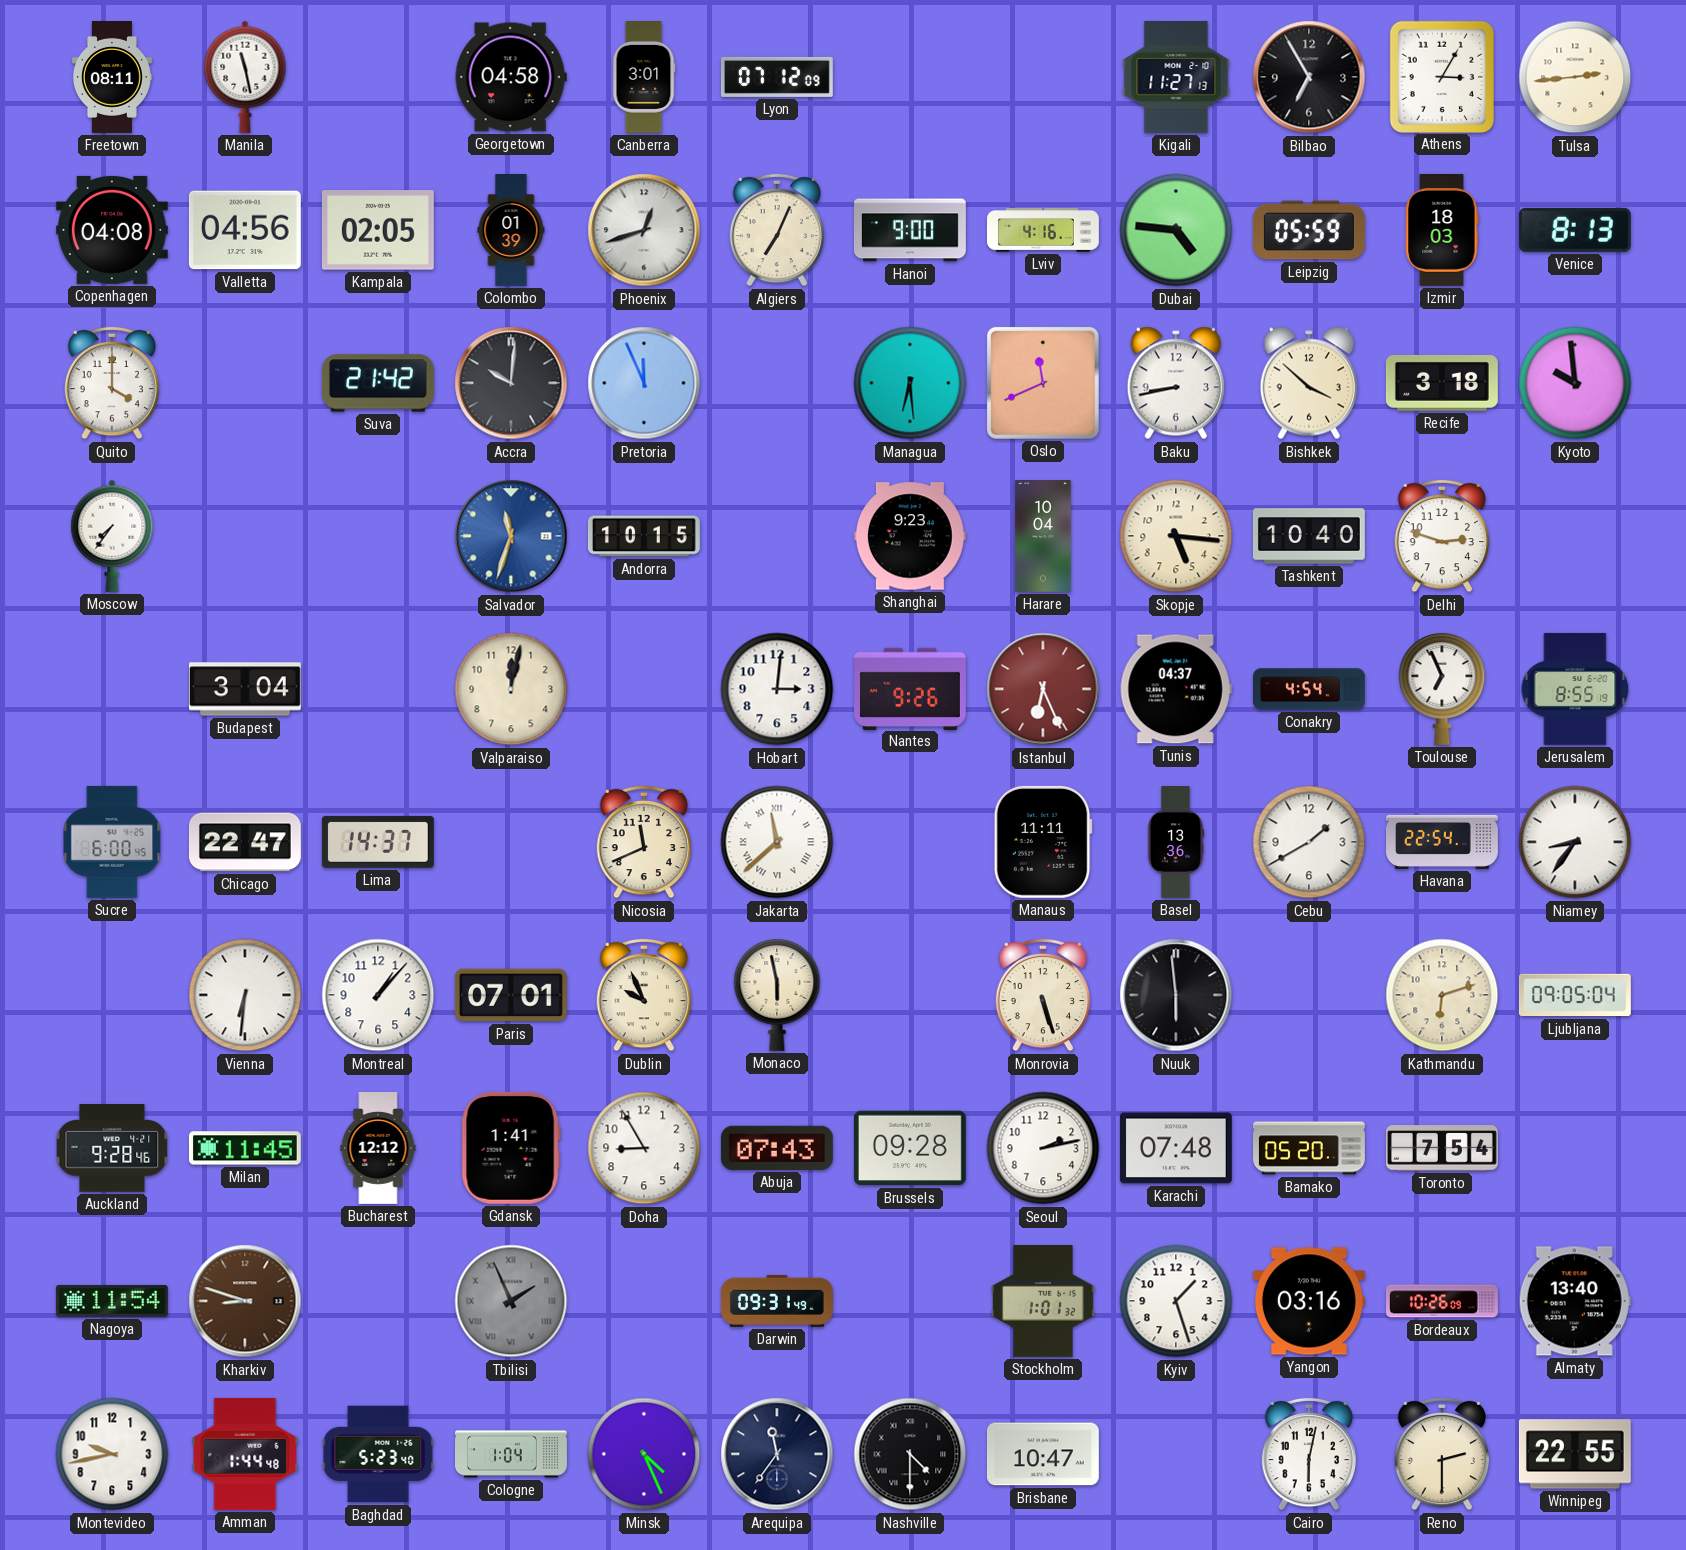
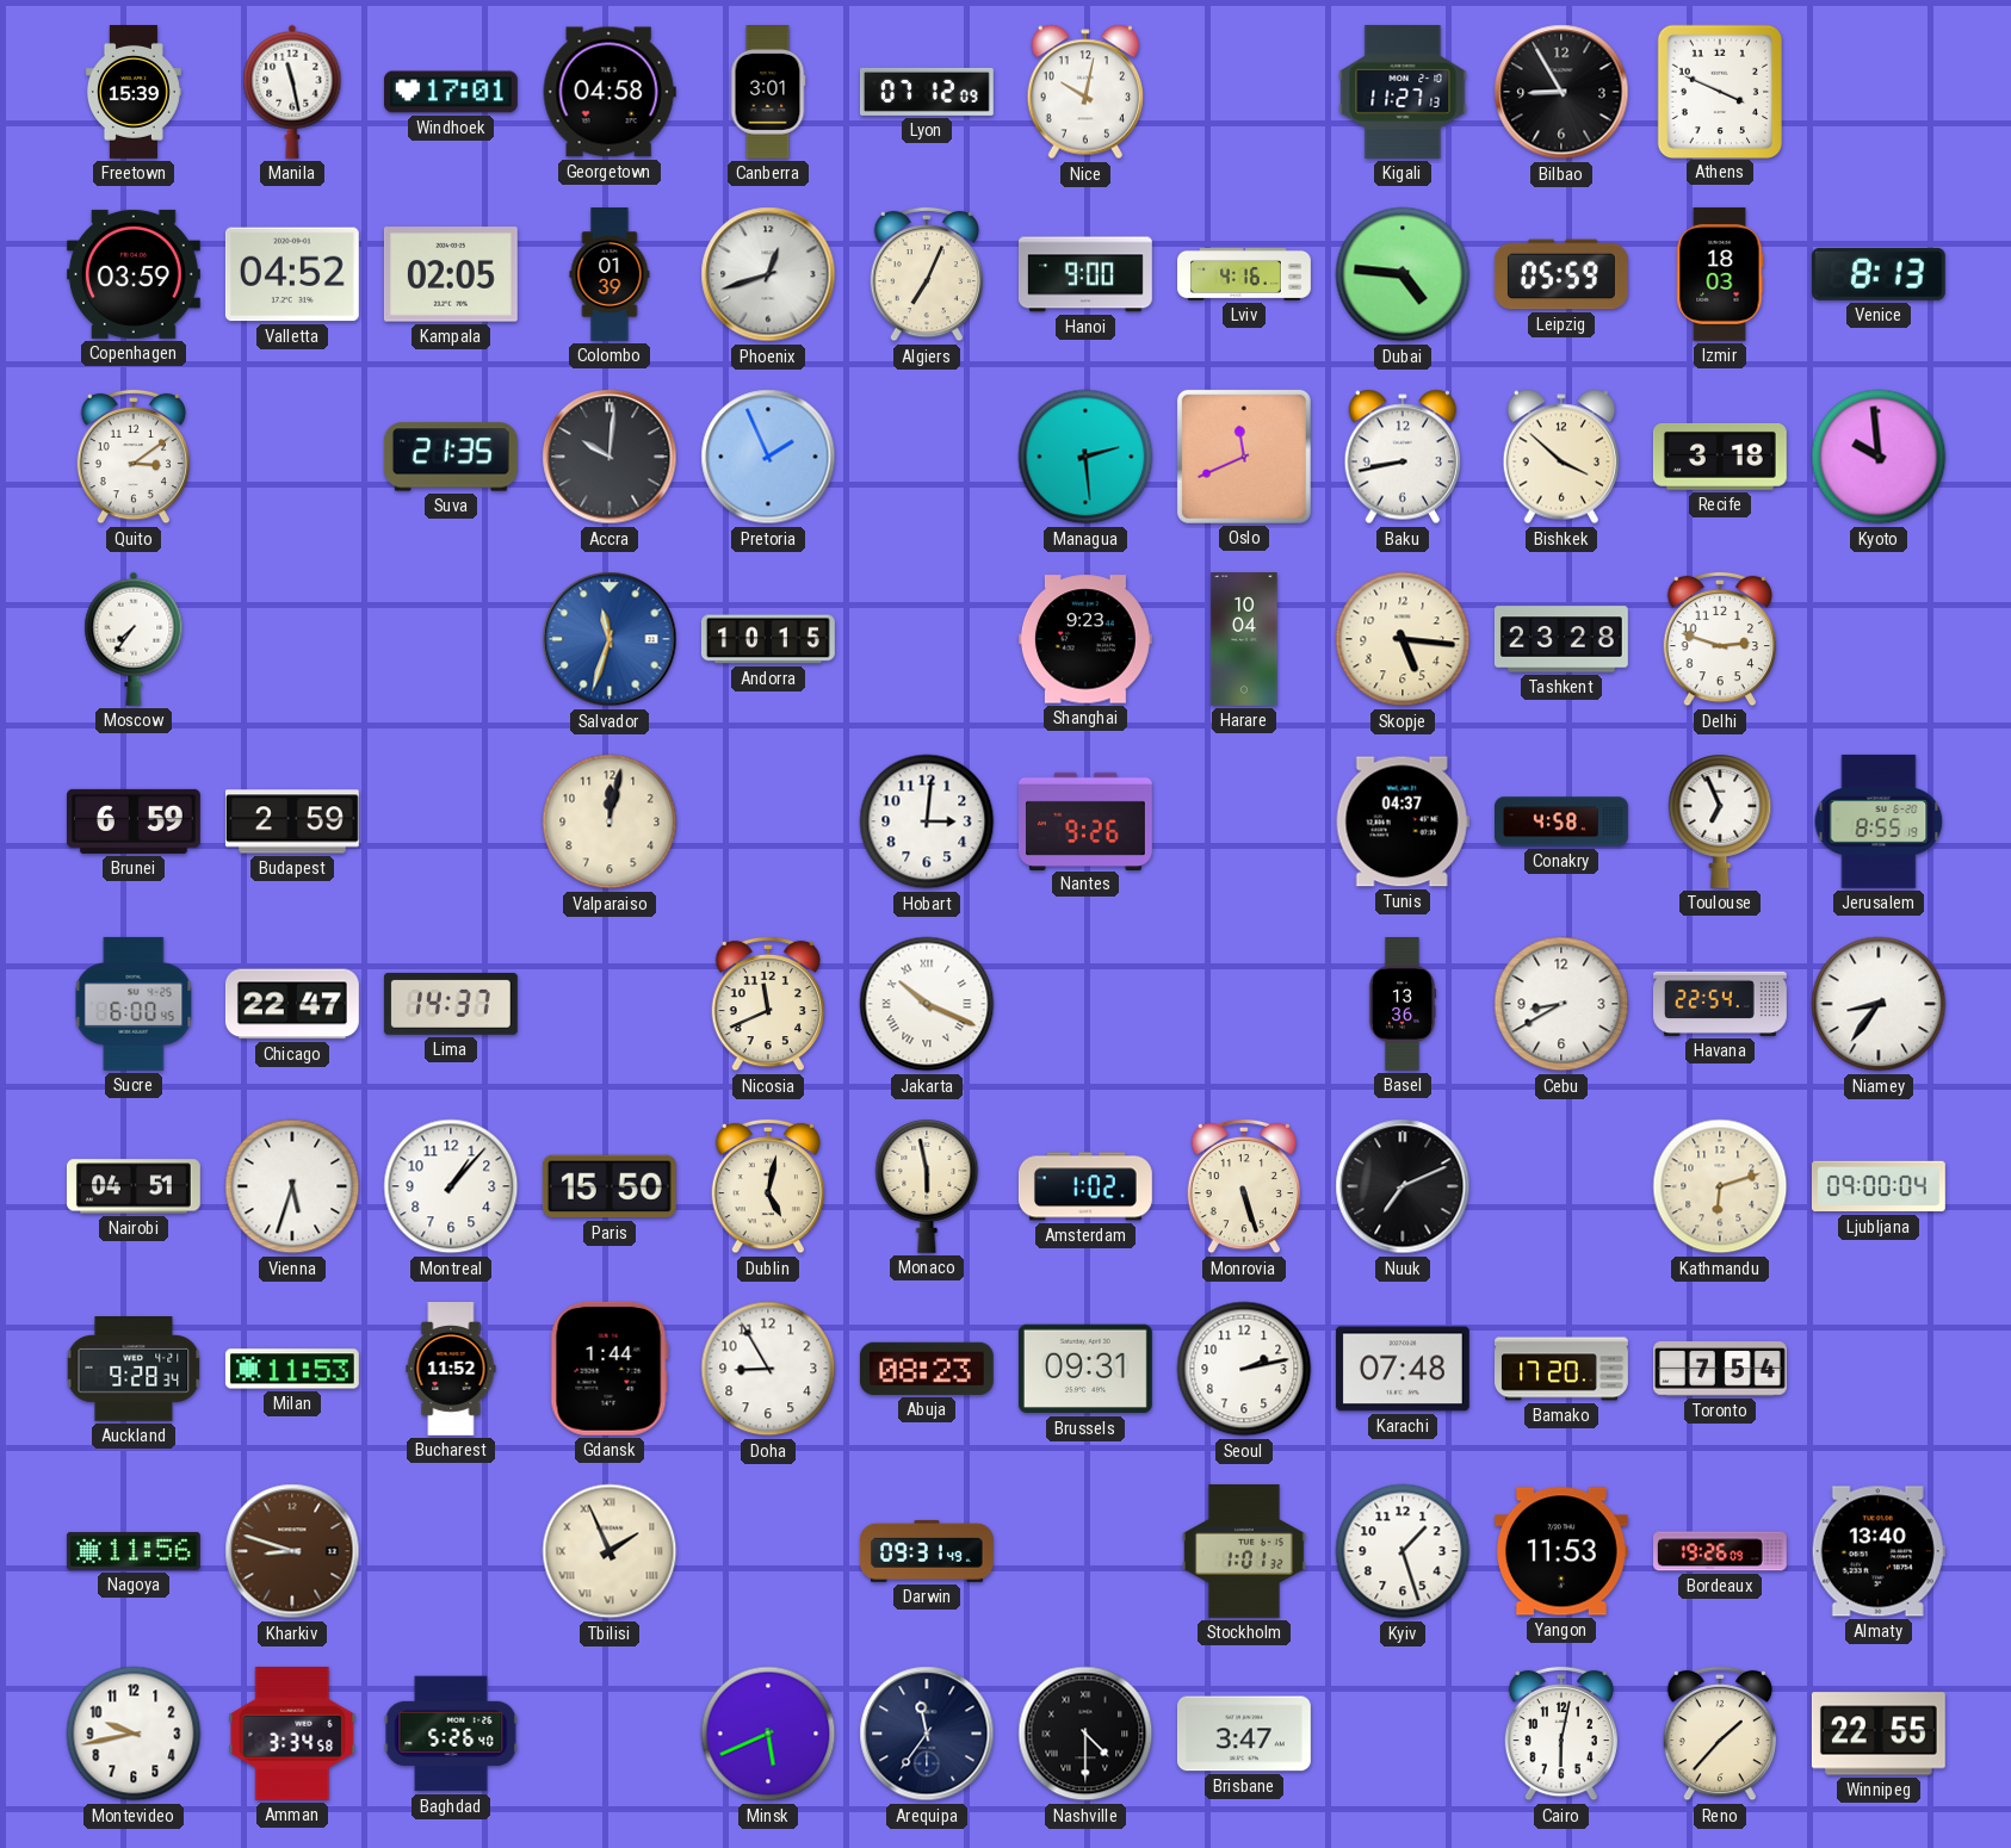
Freetown: 08:11 -> 15:39
Windhoek: none -> 17:01
Nice: none -> 10:02
Bilbao: 6:55 -> 8:55
Athens: 3:05 -> 3:49
Tulsa: 2:44 -> none
Copenhagen: 04:08 -> 03:59
Valletta: 04:56 -> 04:52
Quito: 4:00 -> 3:09
Suva: 21:42 -> 21:35
Pretoria: 11:56 -> 1:56
Managua: 6:29 -> 2:29
Tashkent: 10:40 -> 23:28
Brunei: none -> 6:59
Budapest: 3:04 -> 2:59
Istanbul: 6:26 -> none
Conakry: 4:54 -> 4:58
Jakarta: 11:38 -> 10:19
Manaus: 11:11 -> none
Cebu: 1:40 -> 8:40
Nairobi: none -> 04:51
Vienna: 6:31 -> 5:33
Paris: 07:01 -> 15:50
Dublin: 9:56 -> 5:02
Amsterdam: none -> 1:02
Nuuk: 5:59 -> 7:11
Ljubljana: 09:05 -> 09:00
Auckland: 9:28:46 -> 9:28:34
Milan: 11:45 -> 11:53
Bucharest: 12:12 -> 11:52
Gdansk: 1:41 -> 1:44
Abuja: 07:43 -> 08:23
Brussels: 09:28 -> 09:31
Bamako: 05:20 -> 17:20
Nagoya: 11:54 -> 11:56
Tbilisi dial: grey -> cream
Yangon: 03:16 -> 11:53
Bordeaux: 10:26 -> 19:26
Amman: 1:44 -> 3:34
Baghdad: 5:23 -> 5:26
Cologne: 1:04 -> none
Minsk: 4:26 -> 5:41
Brisbane: 10:47 -> 3:47
Reno: 2:30 -> 1:37
